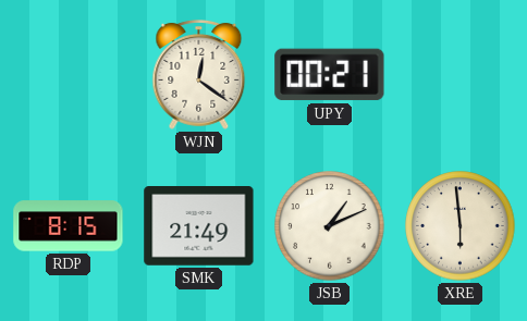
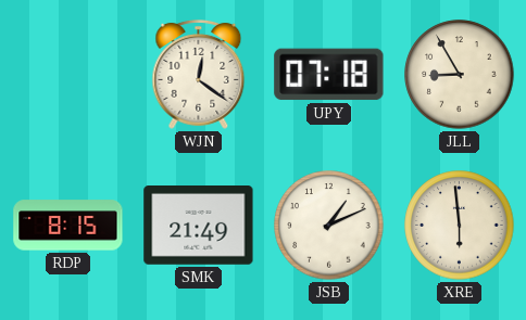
UPY: 00:21 -> 07:18
JLL: none -> 8:55
